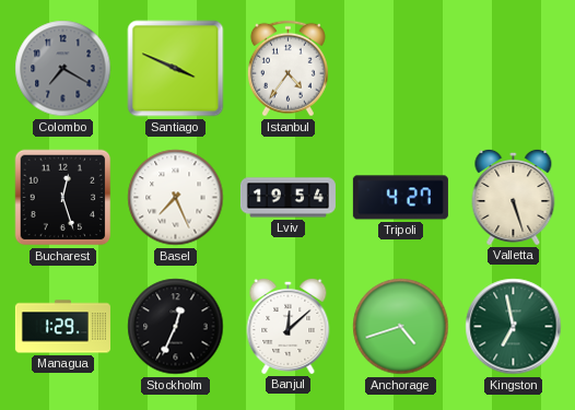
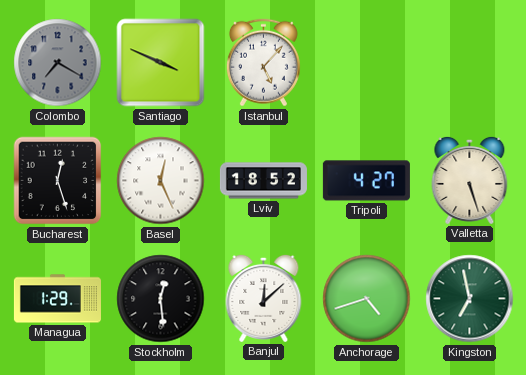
Istanbul: 4:36 -> 5:07
Basel: 7:26 -> 12:26
Lviv: 19:54 -> 18:52
Stockholm: 12:34 -> 12:29
